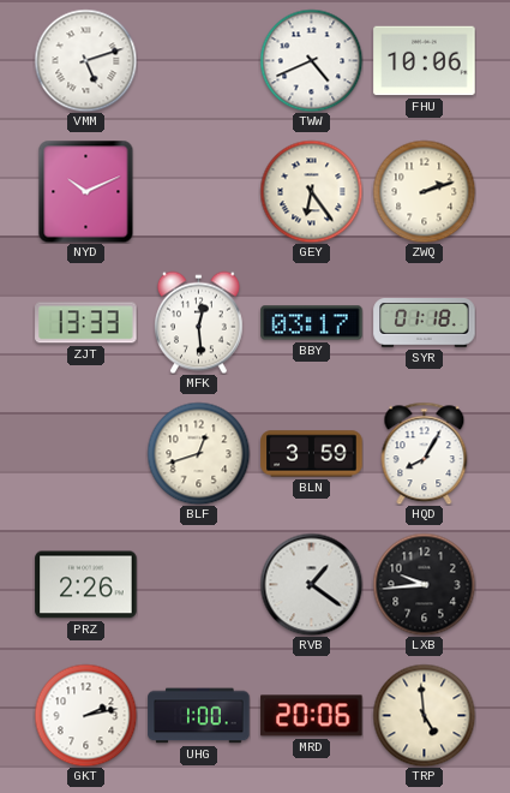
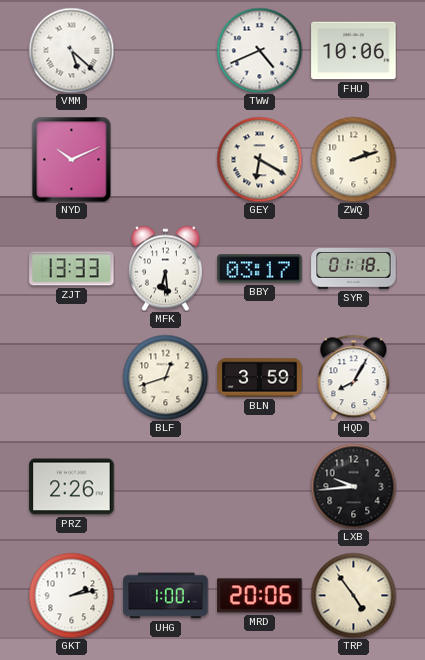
VMM: 5:12 -> 5:22
GEY: 6:24 -> 6:20
MFK: 12:29 -> 6:29
RVB: 1:21 -> none
TRP: 4:59 -> 4:54
